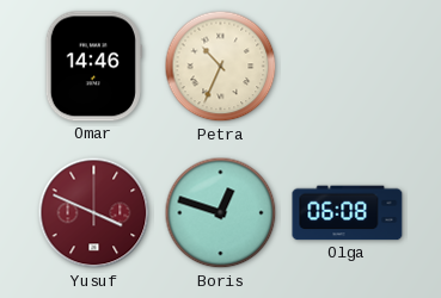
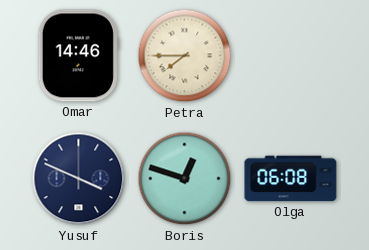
Petra: 10:34 -> 7:45
Yusuf dial: burgundy -> navy
